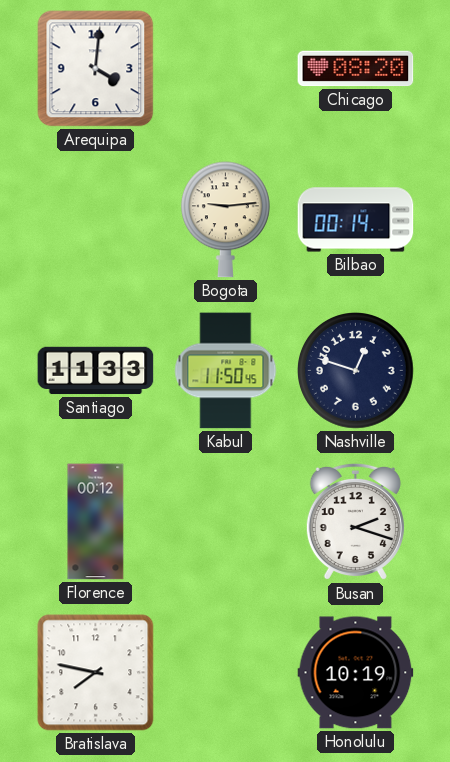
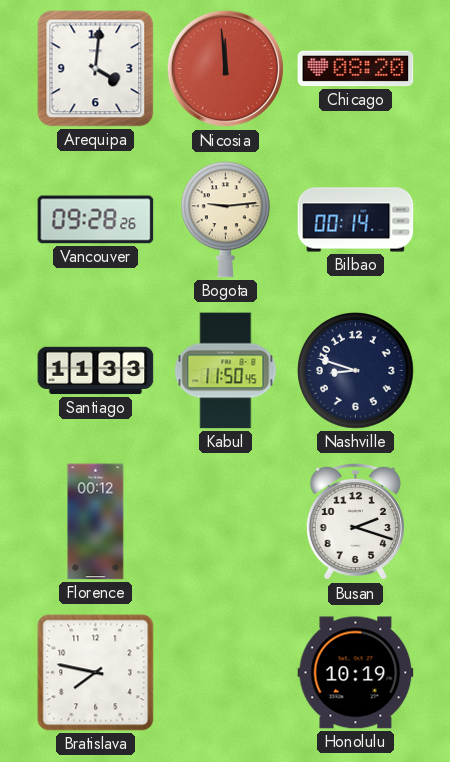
Nicosia: none -> 11:59
Vancouver: none -> 09:28
Nashville: 12:48 -> 8:48
